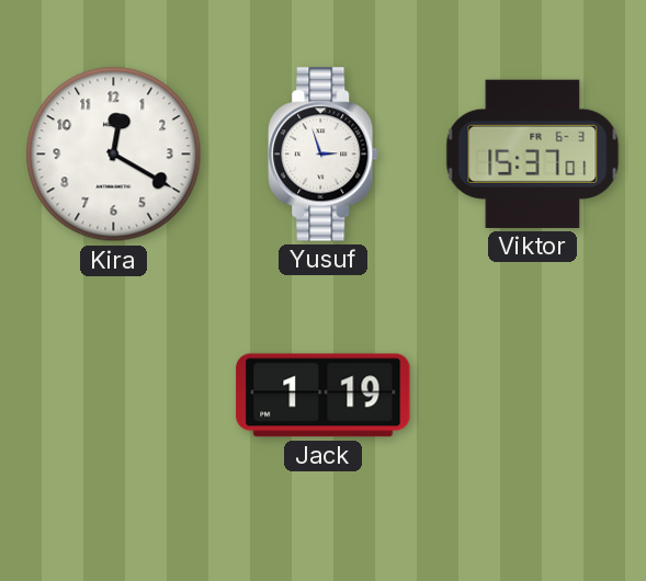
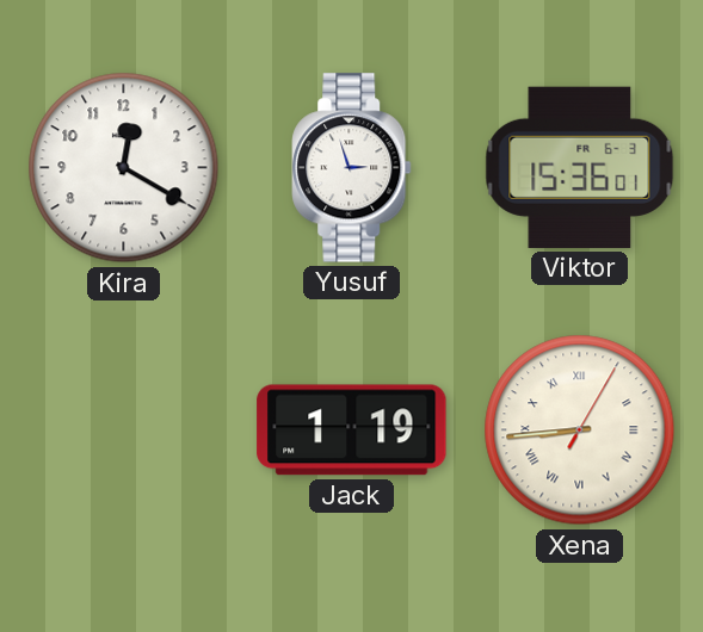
Viktor: 15:37 -> 15:36
Xena: none -> 8:44
